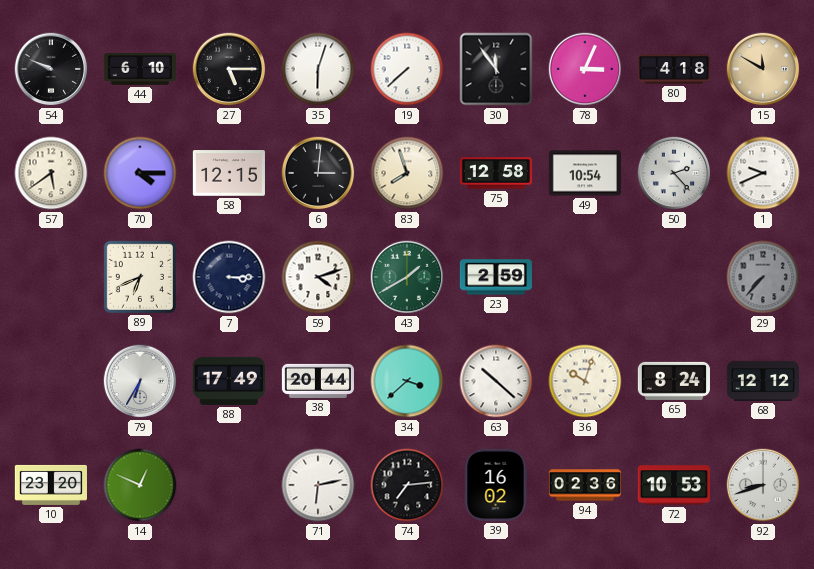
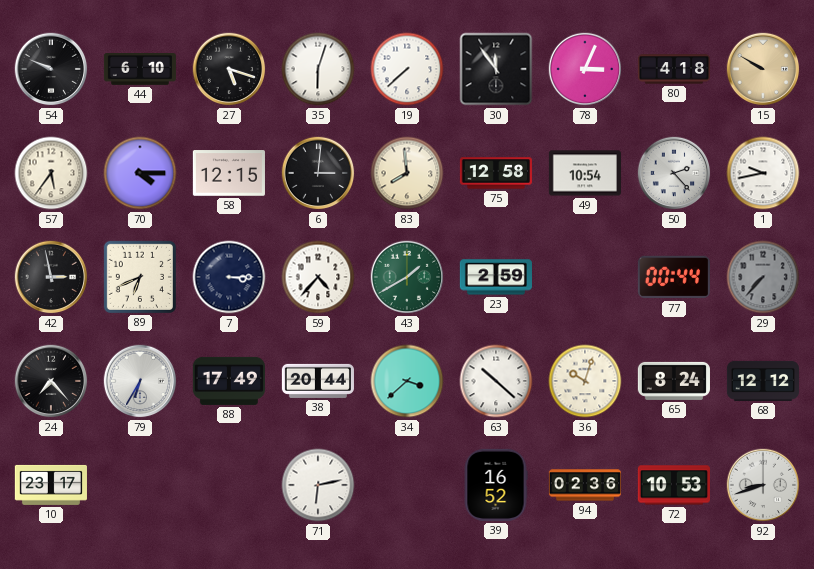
27: 5:15 -> 5:18
15: 11:50 -> 9:50
57: 5:39 -> 5:36
83: 7:57 -> 7:59
1: 9:41 -> 9:43
42: none -> 2:58
59: 4:12 -> 4:37
77: none -> 00:44
24: none -> 7:23
10: 23:20 -> 23:17
14: 12:49 -> none
74: 7:14 -> none
39: 16:02 -> 16:52
